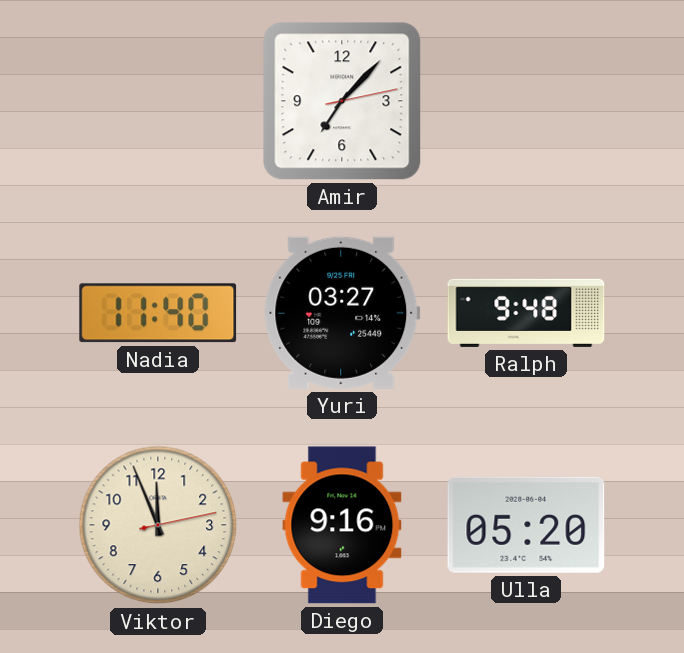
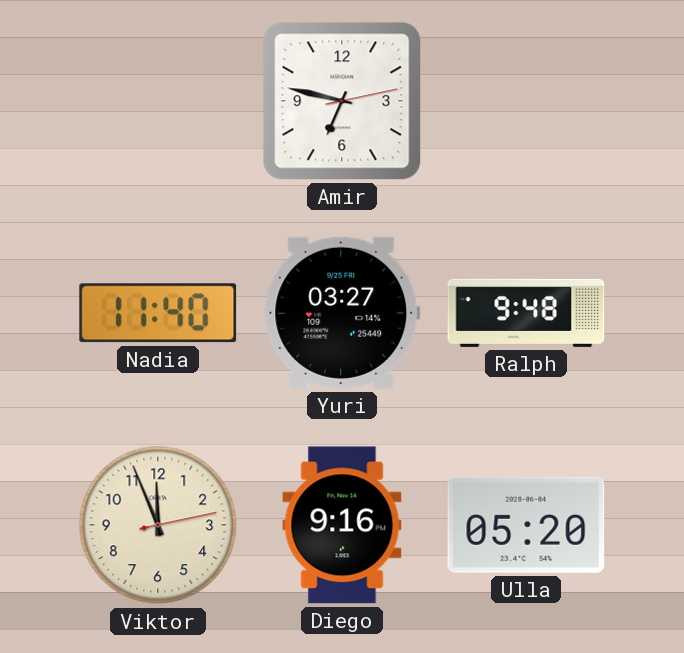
Amir: 7:07 -> 6:47
